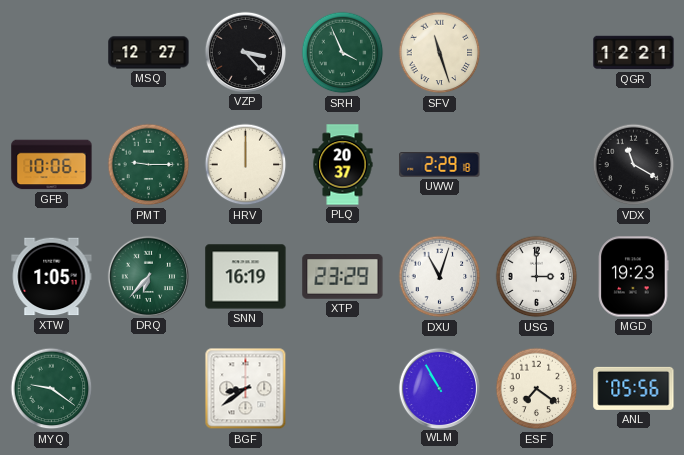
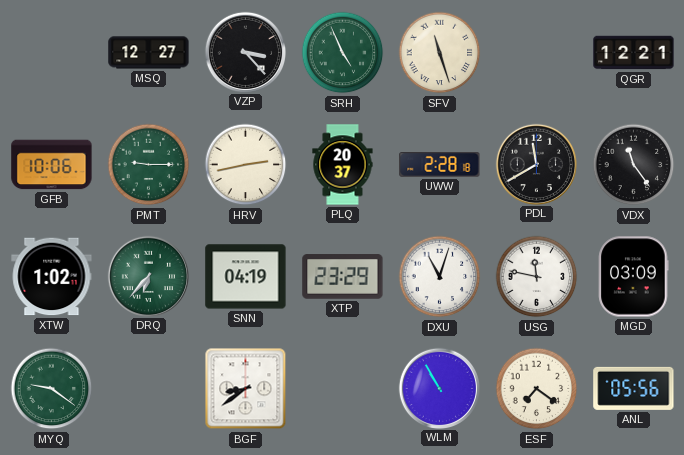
SRH: 3:56 -> 4:56
HRV: 12:00 -> 2:43
UWW: 2:29 -> 2:28
PDL: none -> 11:40
VDX: 11:20 -> 11:24
XTW: 1:05 -> 1:02
SNN: 16:19 -> 04:19
USG: 3:00 -> 11:47
MGD: 19:23 -> 03:09
